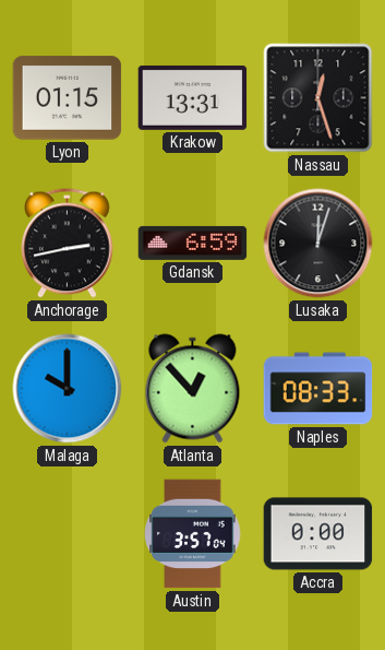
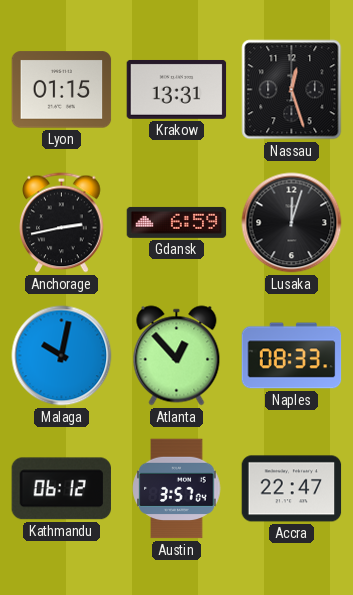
Malaga: 10:00 -> 10:02
Kathmandu: none -> 06:12
Accra: 0:00 -> 22:47
